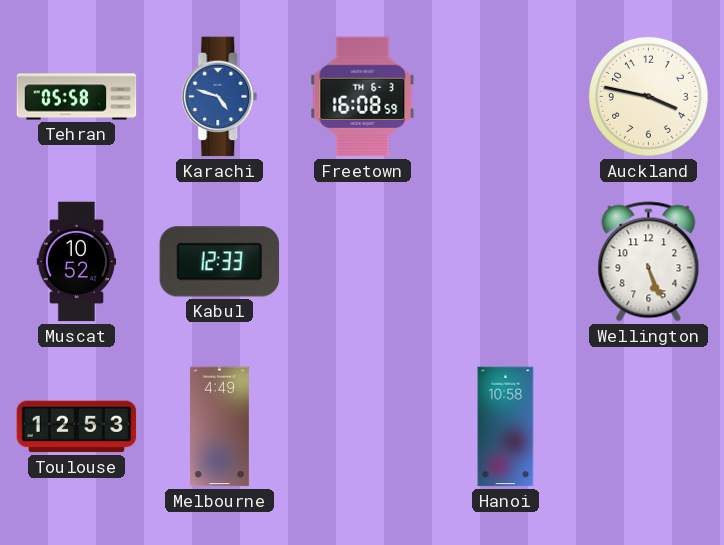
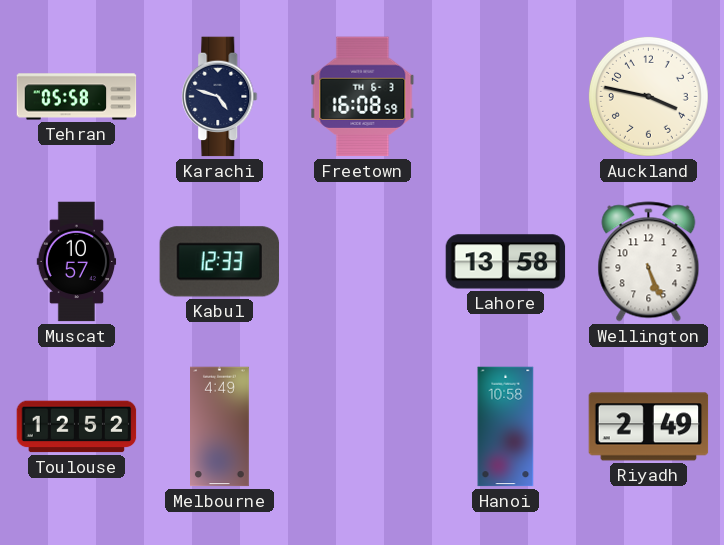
Karachi dial: blue -> navy
Muscat: 10:52 -> 10:57
Lahore: none -> 13:58
Toulouse: 12:53 -> 12:52
Riyadh: none -> 2:49
